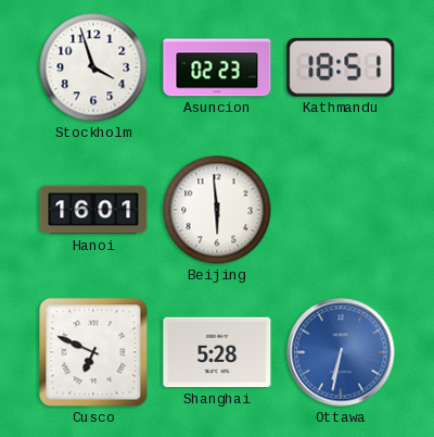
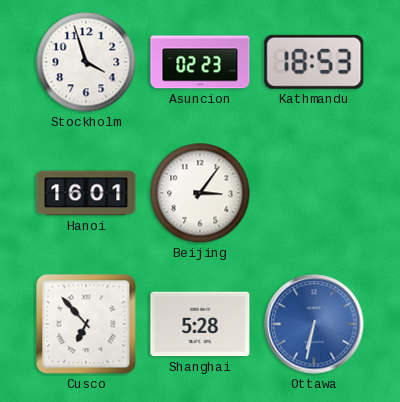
Kathmandu: 18:51 -> 18:53
Beijing: 5:59 -> 3:06
Cusco: 6:49 -> 6:53
